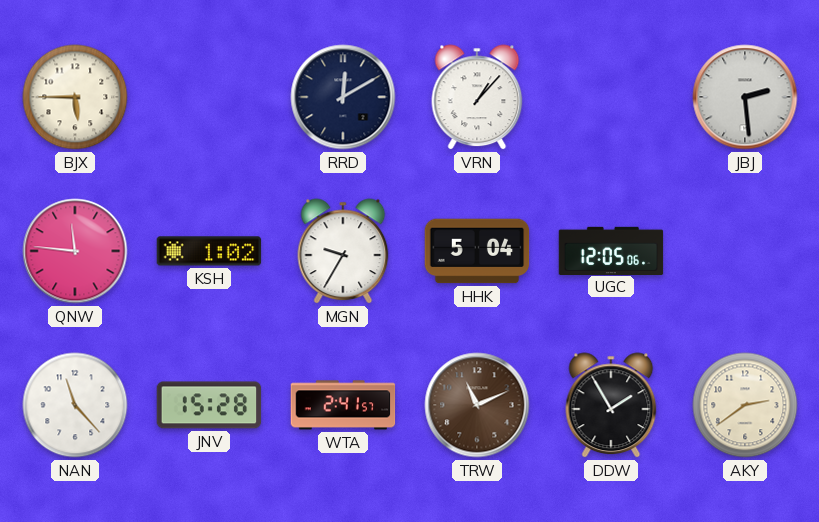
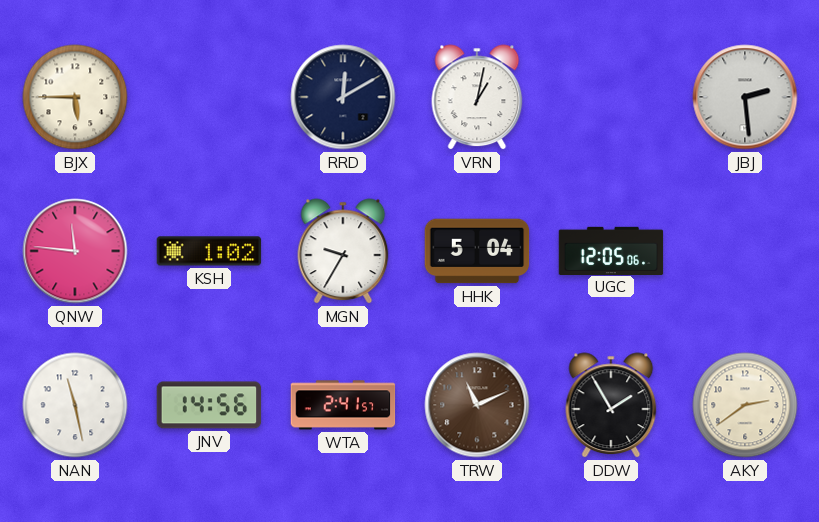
VRN: 1:07 -> 1:02
NAN: 11:23 -> 11:28
JNV: 15:28 -> 14:56
